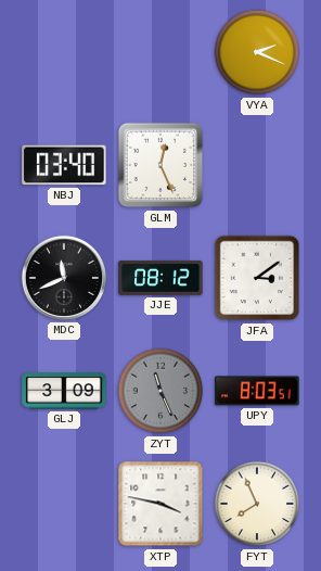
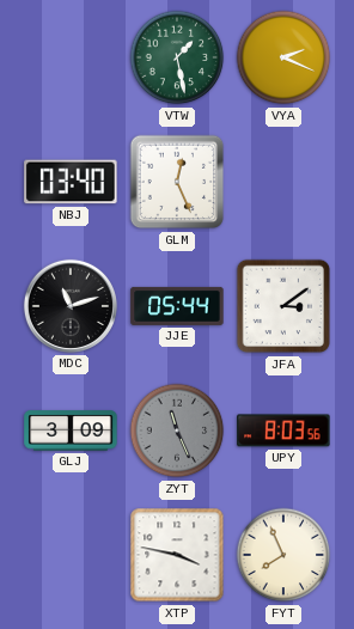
VTW: none -> 1:28
MDC: 11:41 -> 11:12
JJE: 08:12 -> 05:44
UPY: 8:03:51 -> 8:03:56
